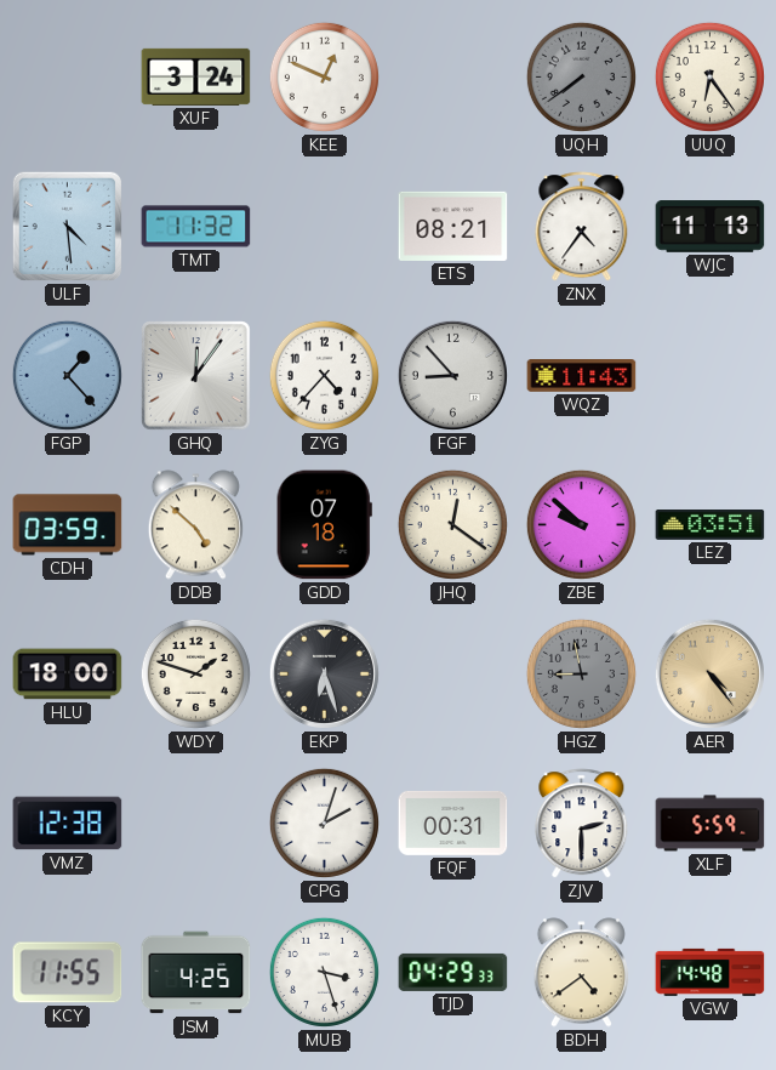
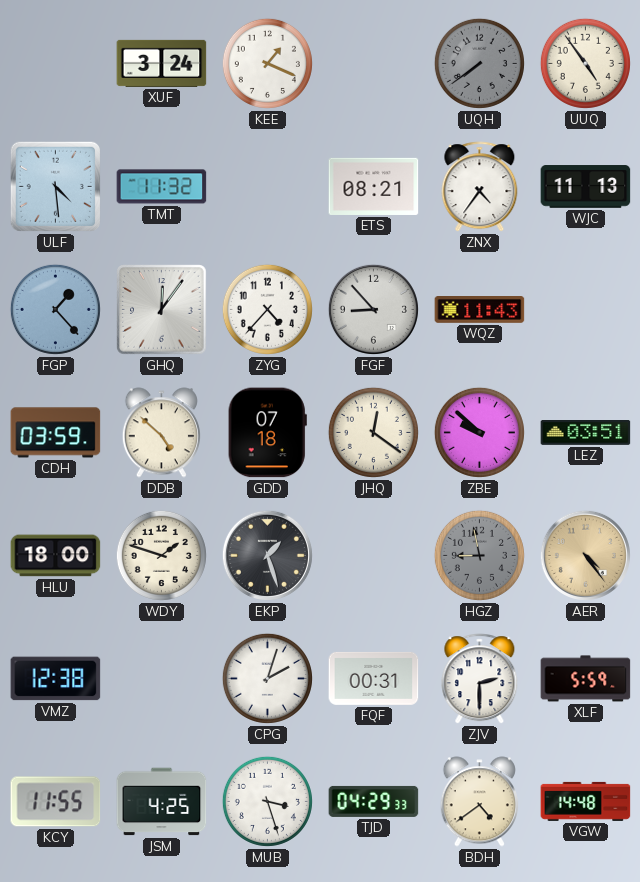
KEE: 12:49 -> 1:19
UUQ: 6:24 -> 4:54
EKP: 6:27 -> 1:27
